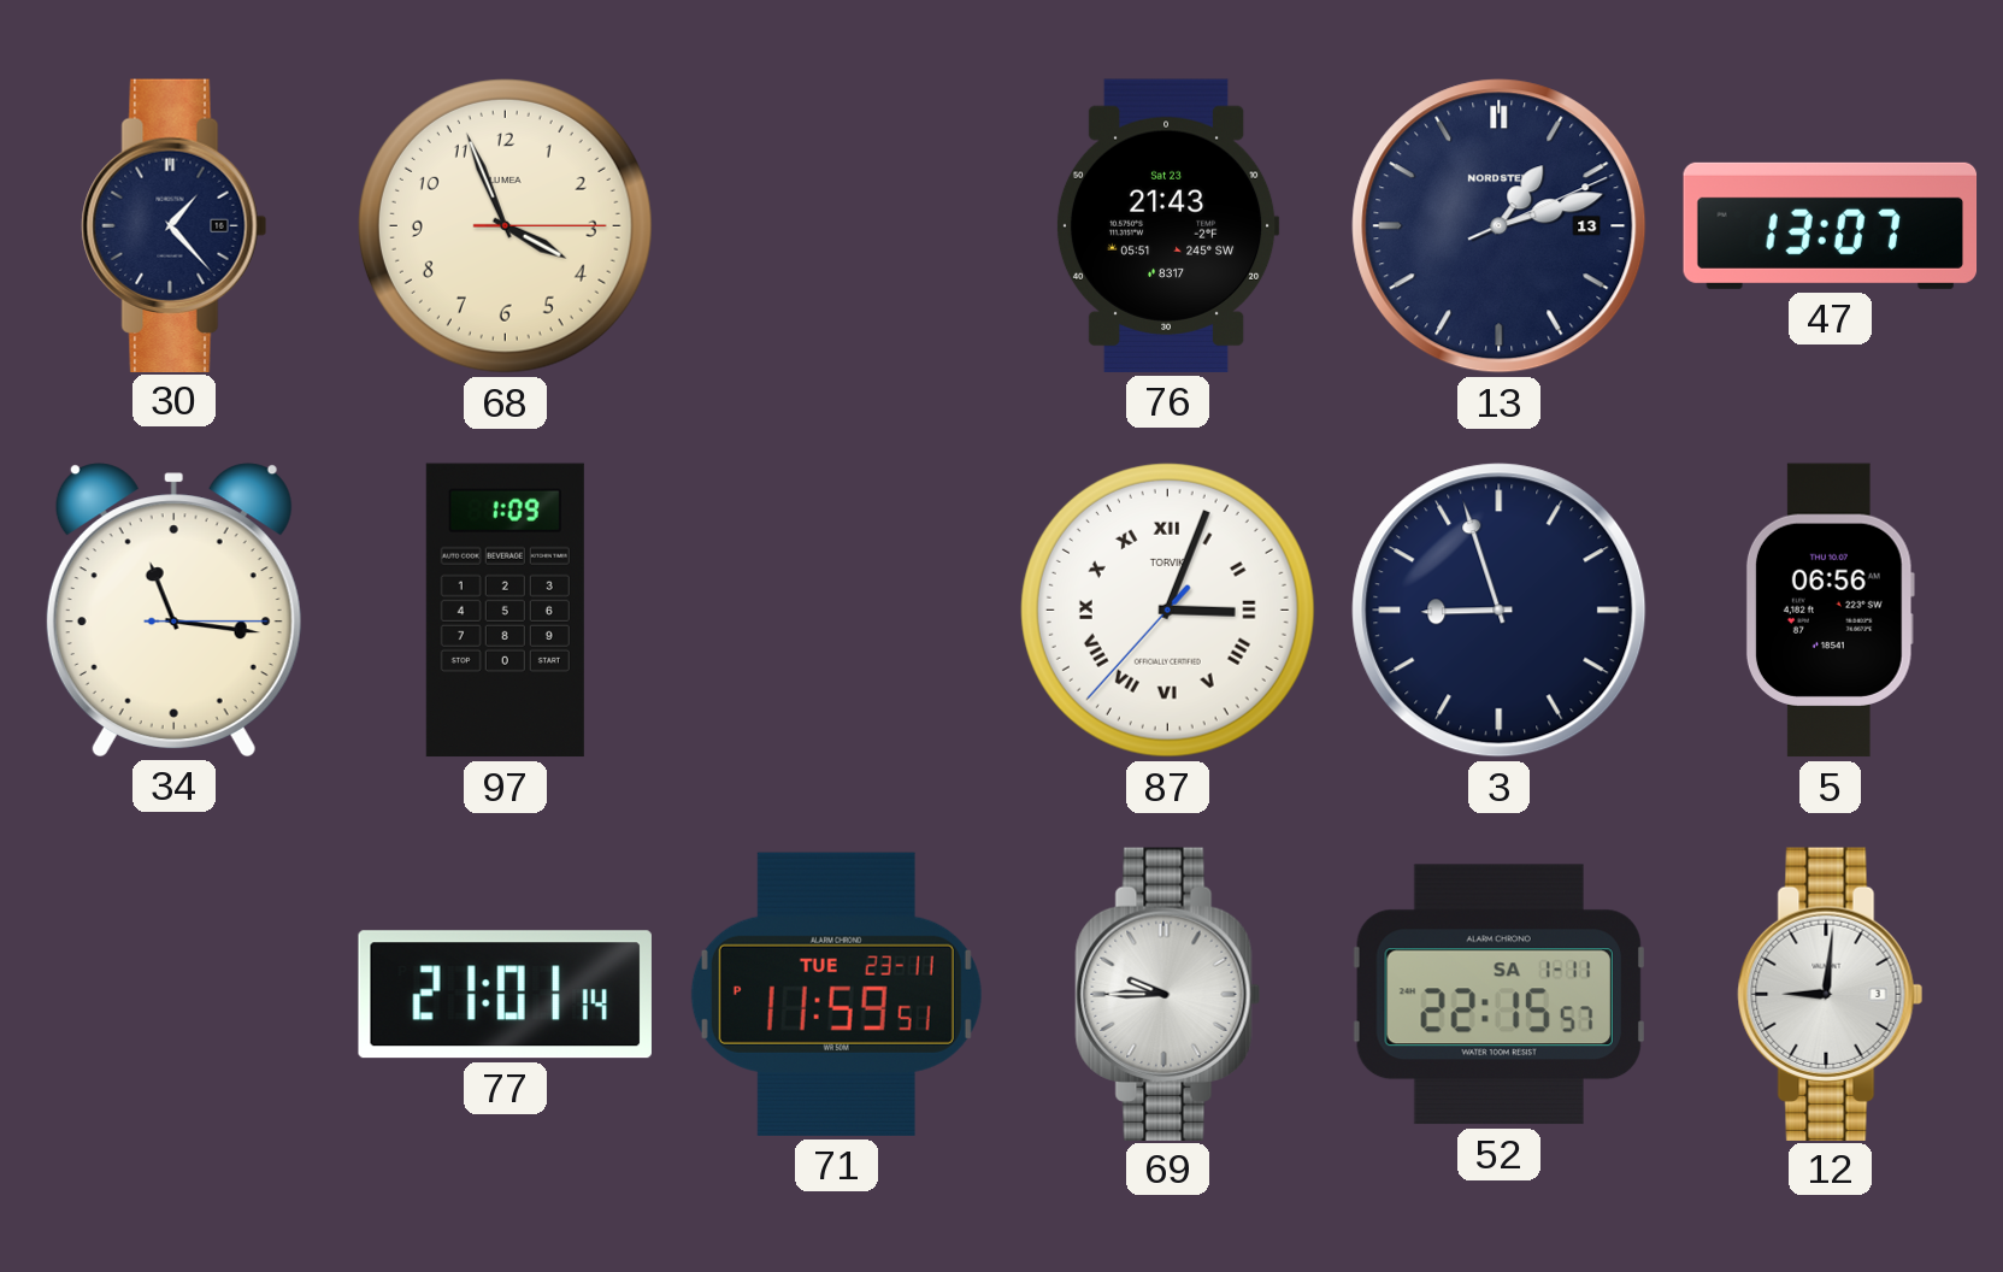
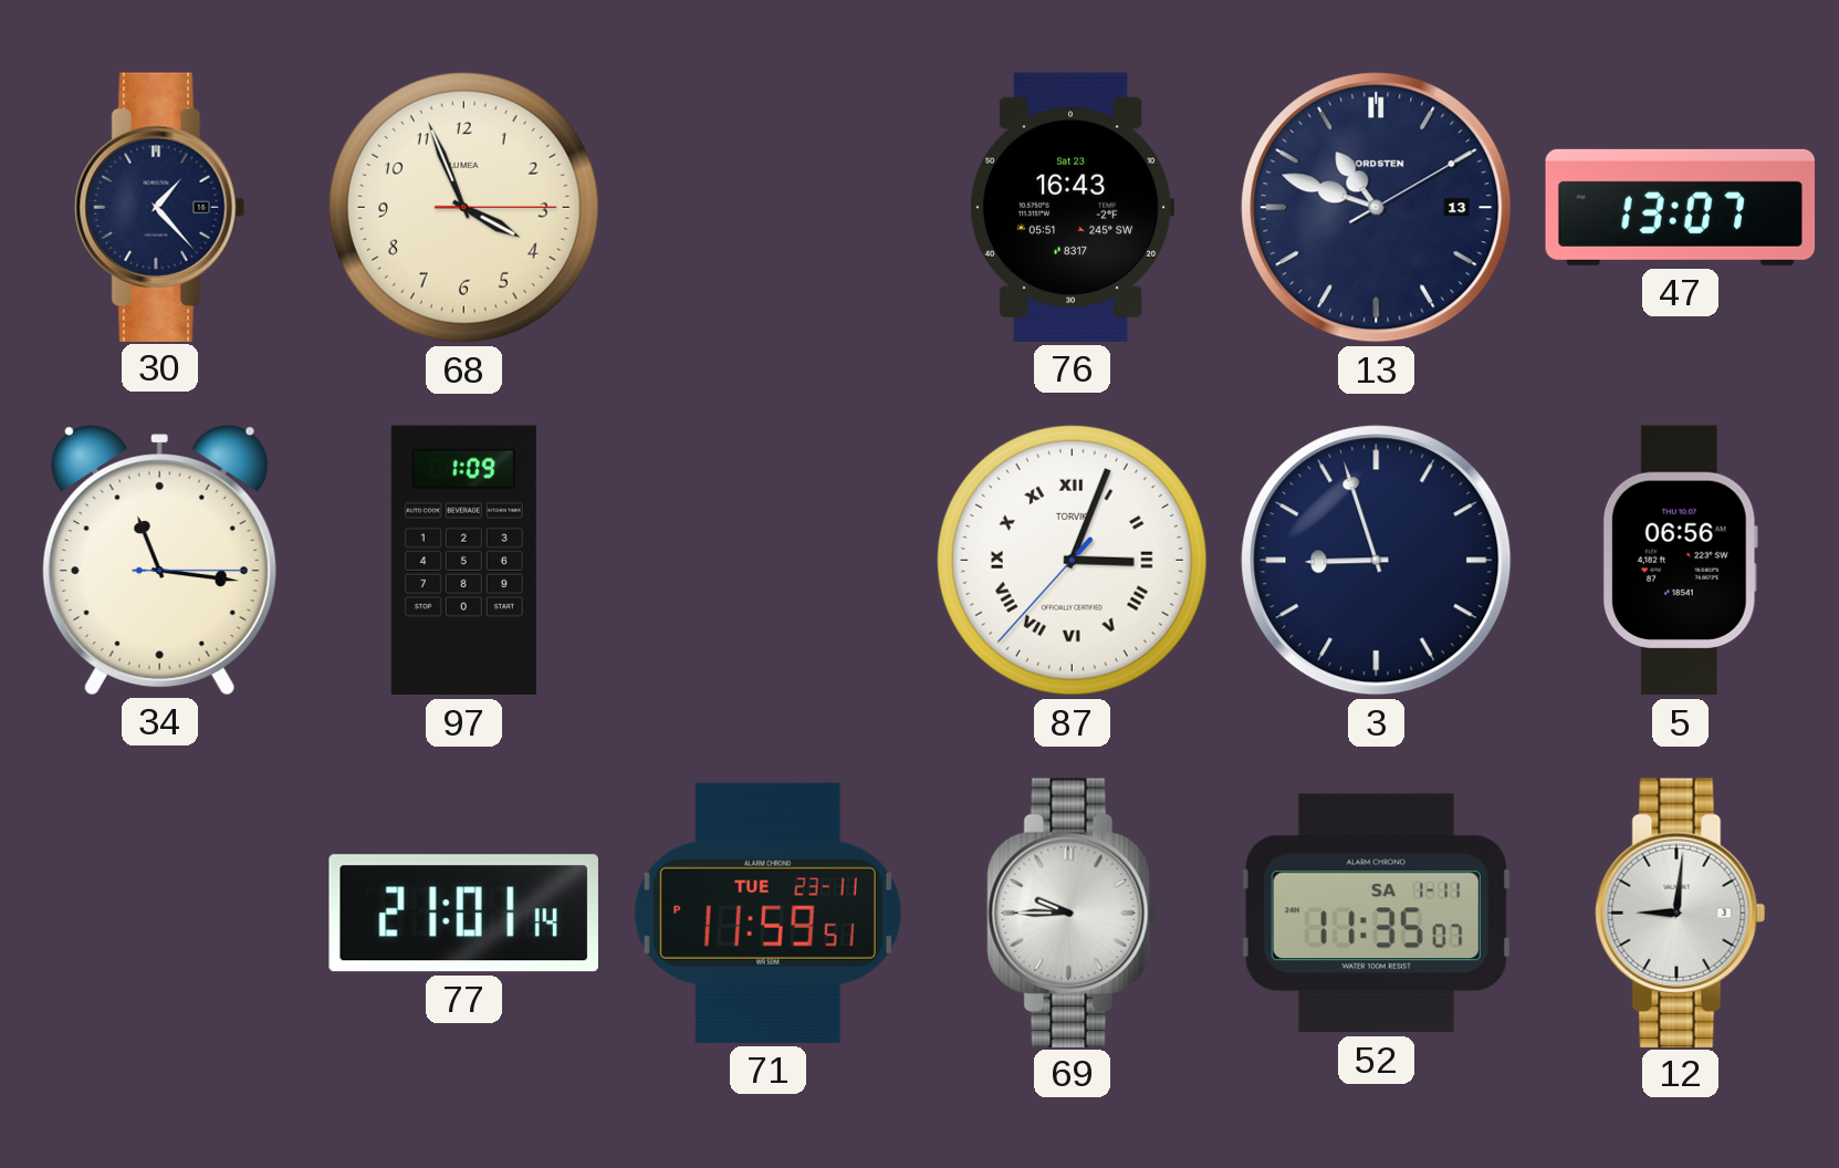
76: 21:43 -> 16:43
13: 1:12 -> 10:48
52: 22:15 -> 11:35
